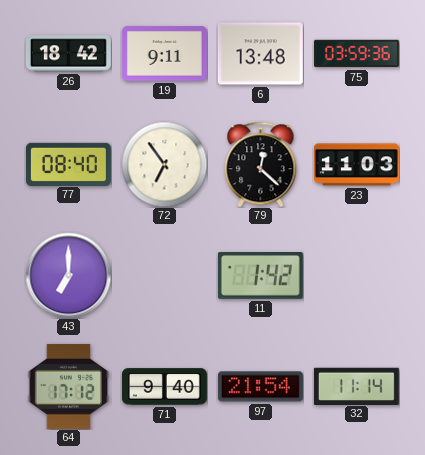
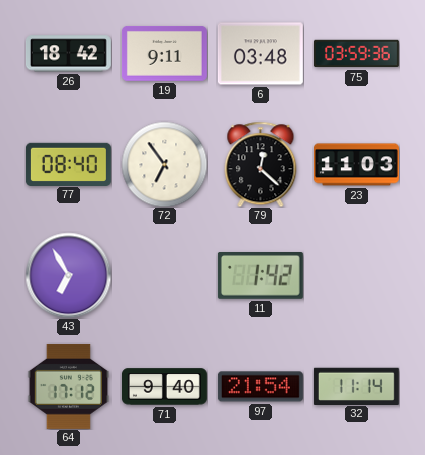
6: 13:48 -> 03:48
43: 7:00 -> 6:55
